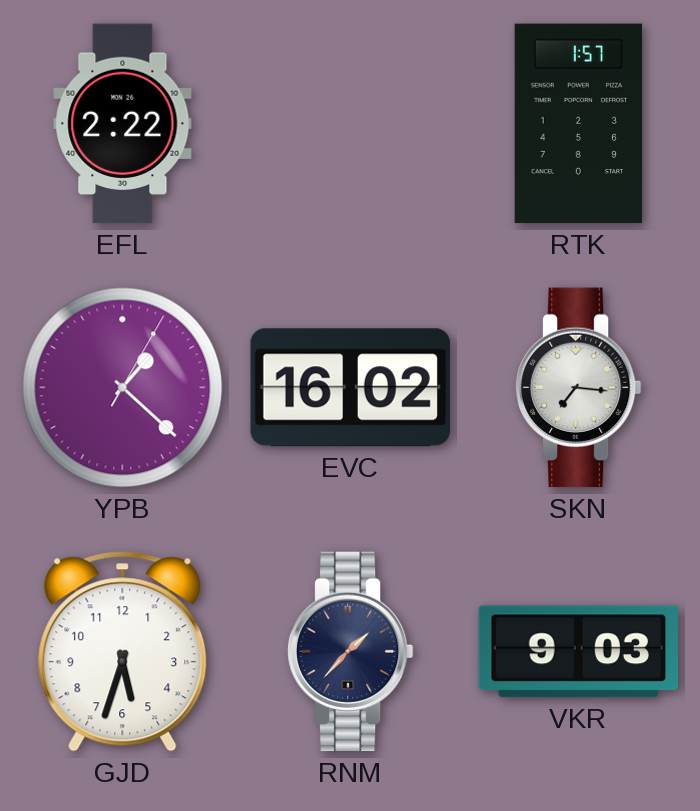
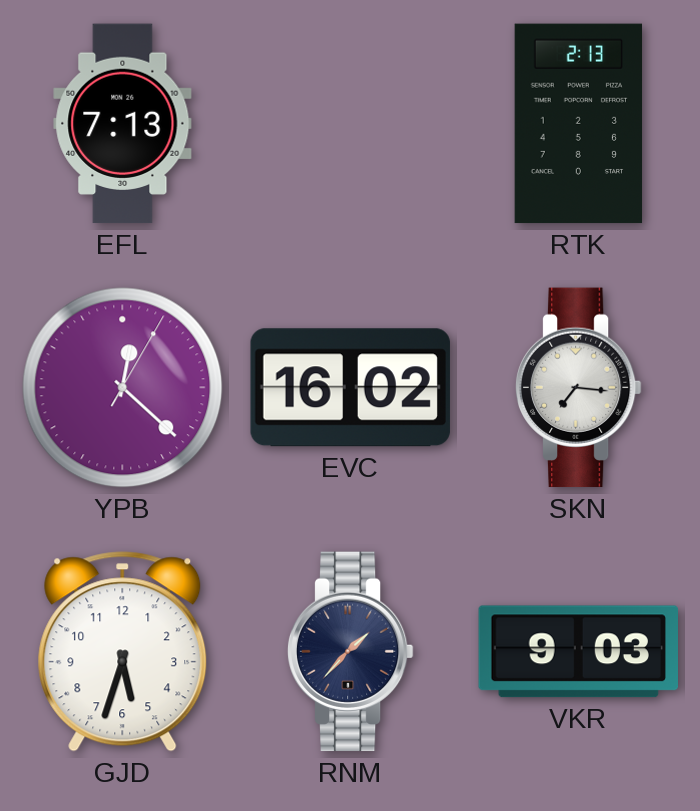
EFL: 2:22 -> 7:13
RTK: 1:57 -> 2:13
YPB: 1:22 -> 12:22
